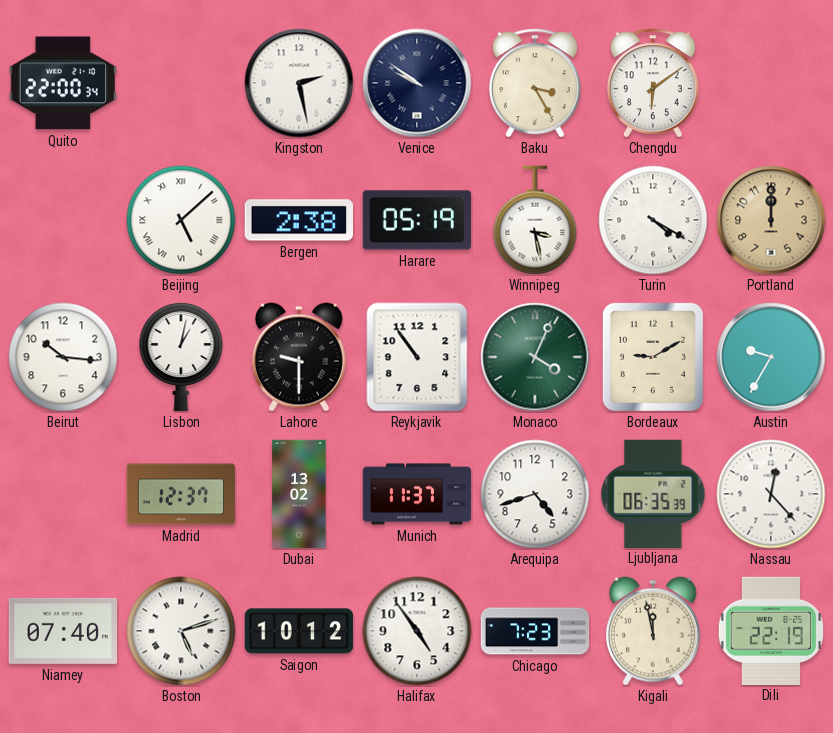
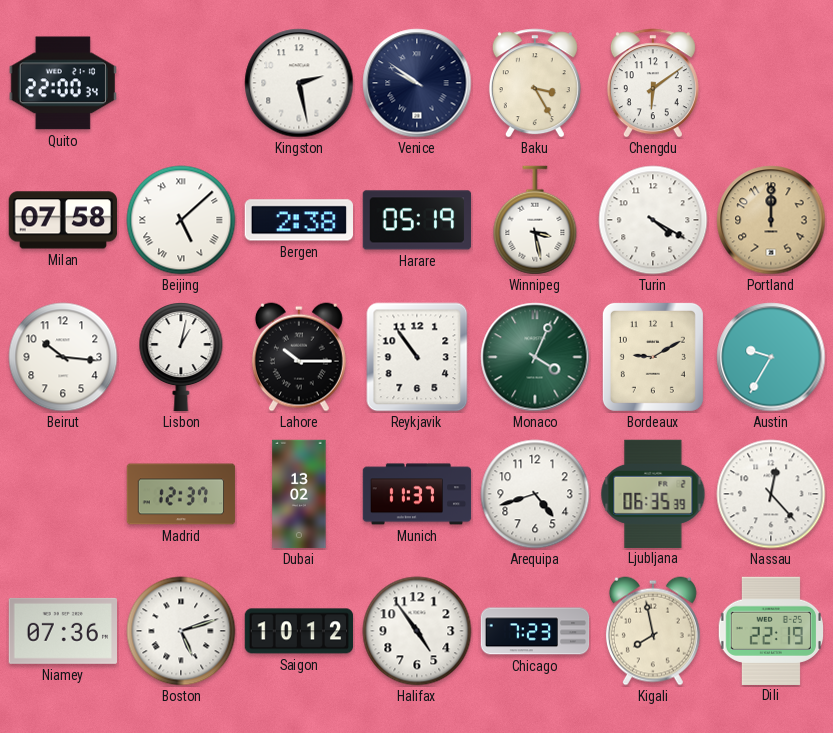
Milan: none -> 07:58
Lahore: 9:30 -> 10:15
Niamey: 07:40 -> 07:36
Kigali: 11:58 -> 7:58
